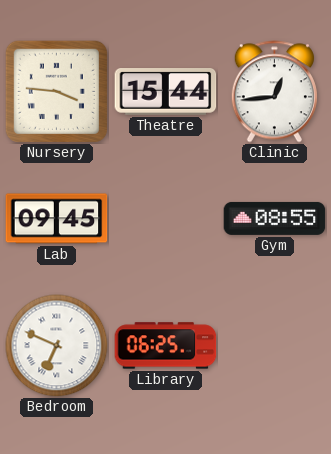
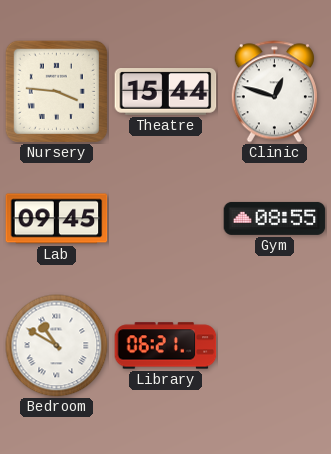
Clinic: 12:44 -> 12:48
Bedroom: 6:49 -> 10:50
Library: 06:25 -> 06:21
